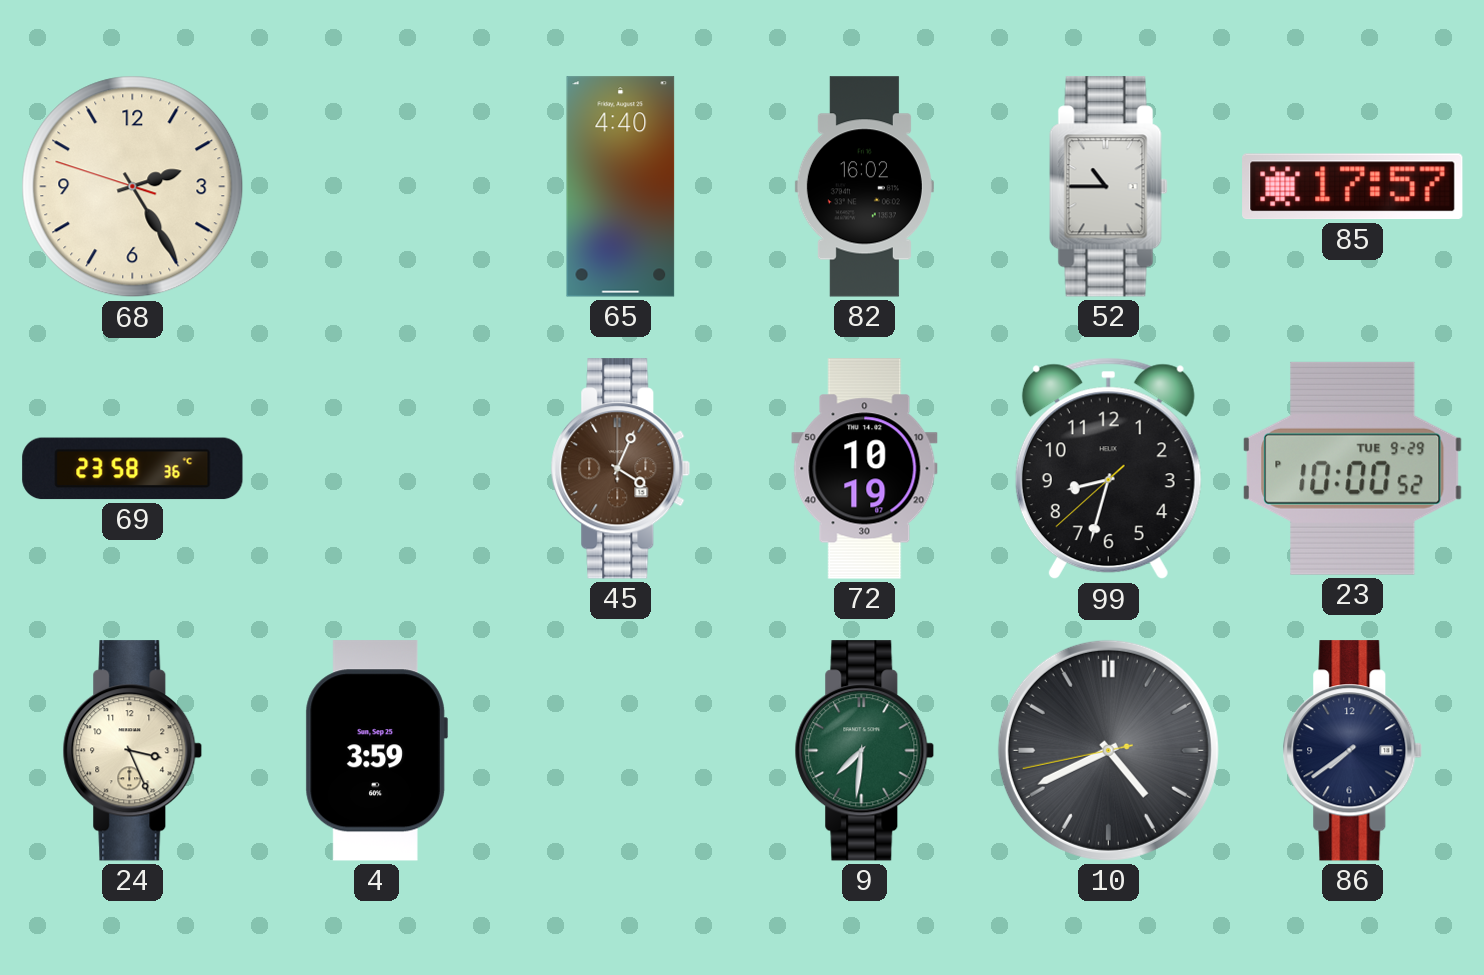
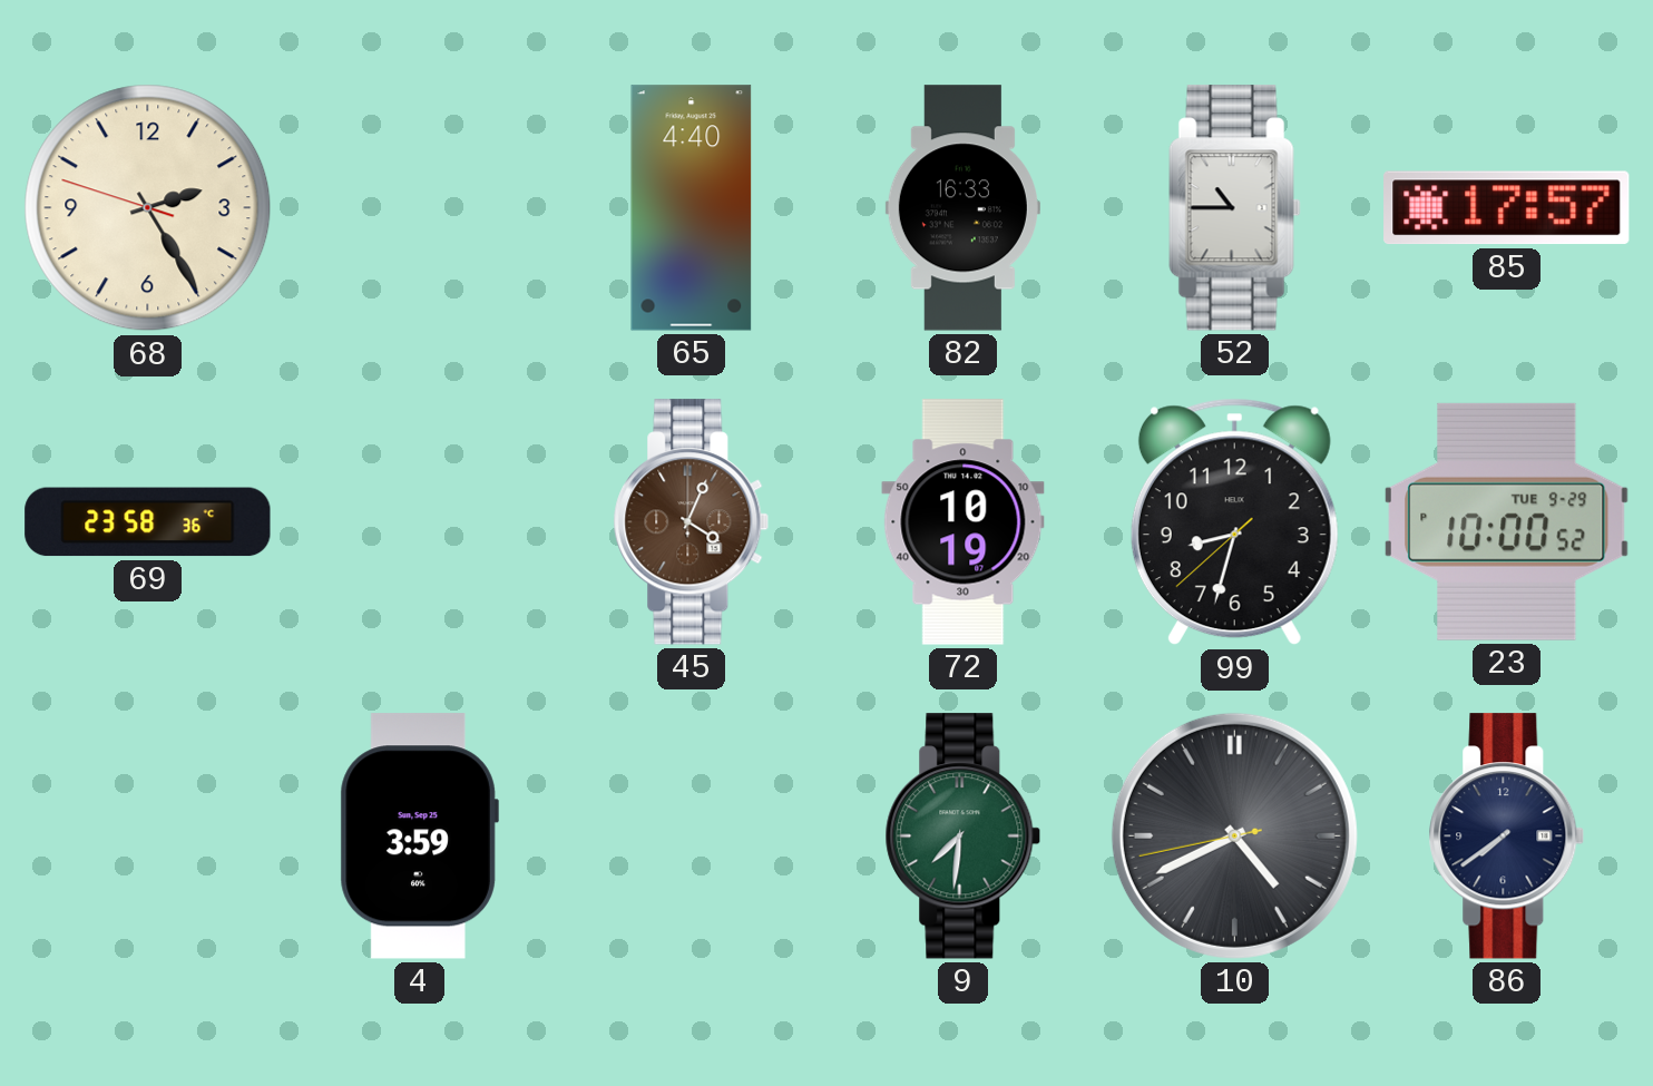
82: 16:02 -> 16:33
24: 3:26 -> none
